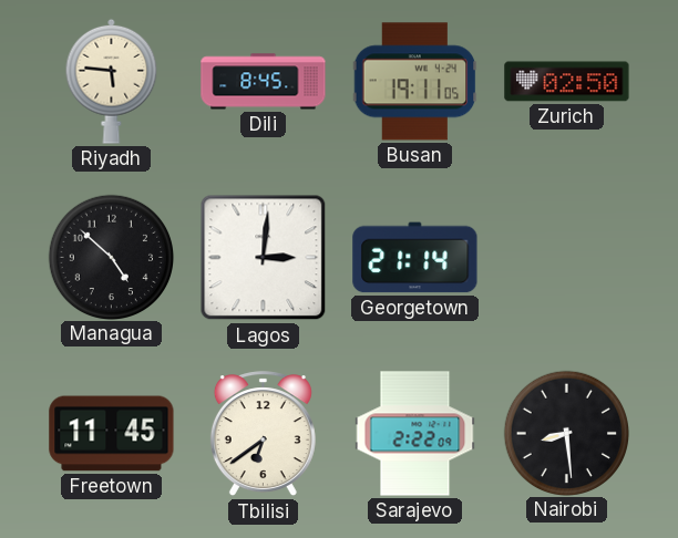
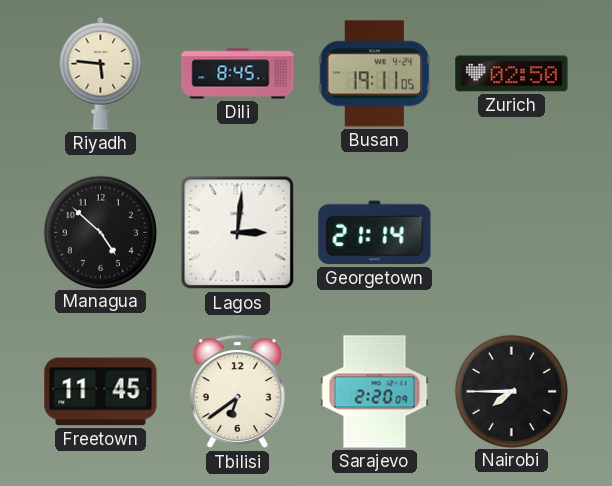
Sarajevo: 2:22 -> 2:20
Nairobi: 8:29 -> 7:45
